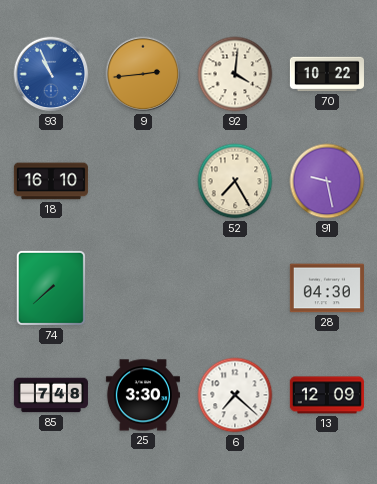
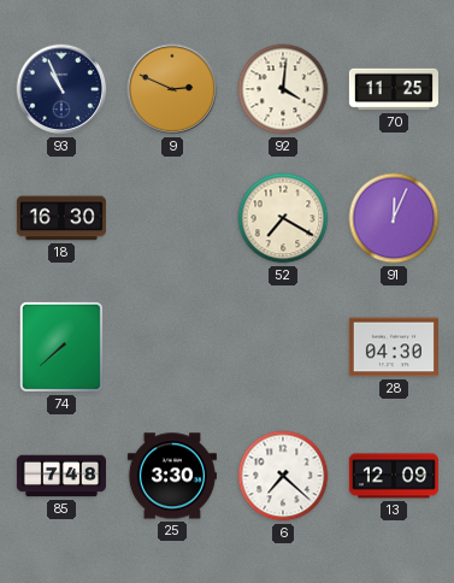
93 dial: blue -> navy
9: 2:44 -> 2:49
70: 10:22 -> 11:25
18: 16:10 -> 16:30
52: 7:25 -> 7:20
91: 9:28 -> 12:04
